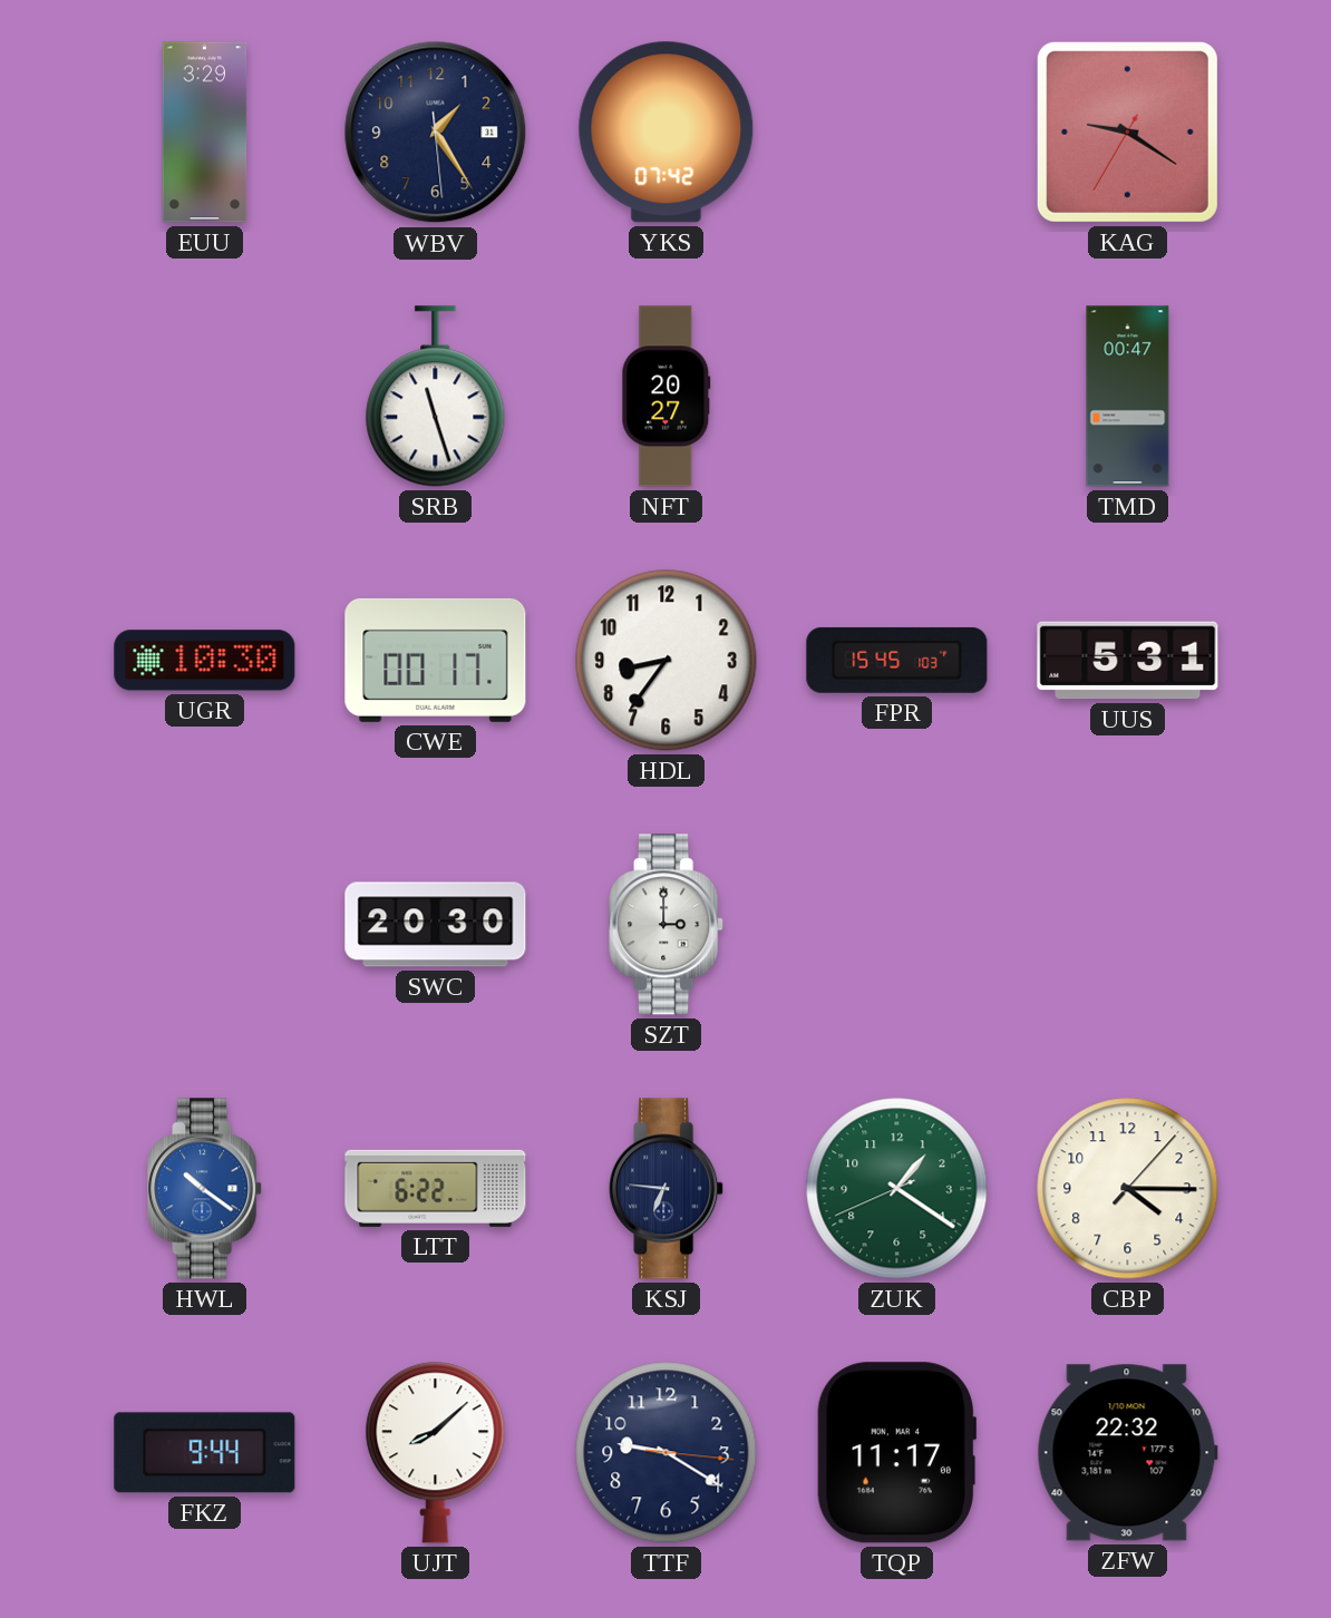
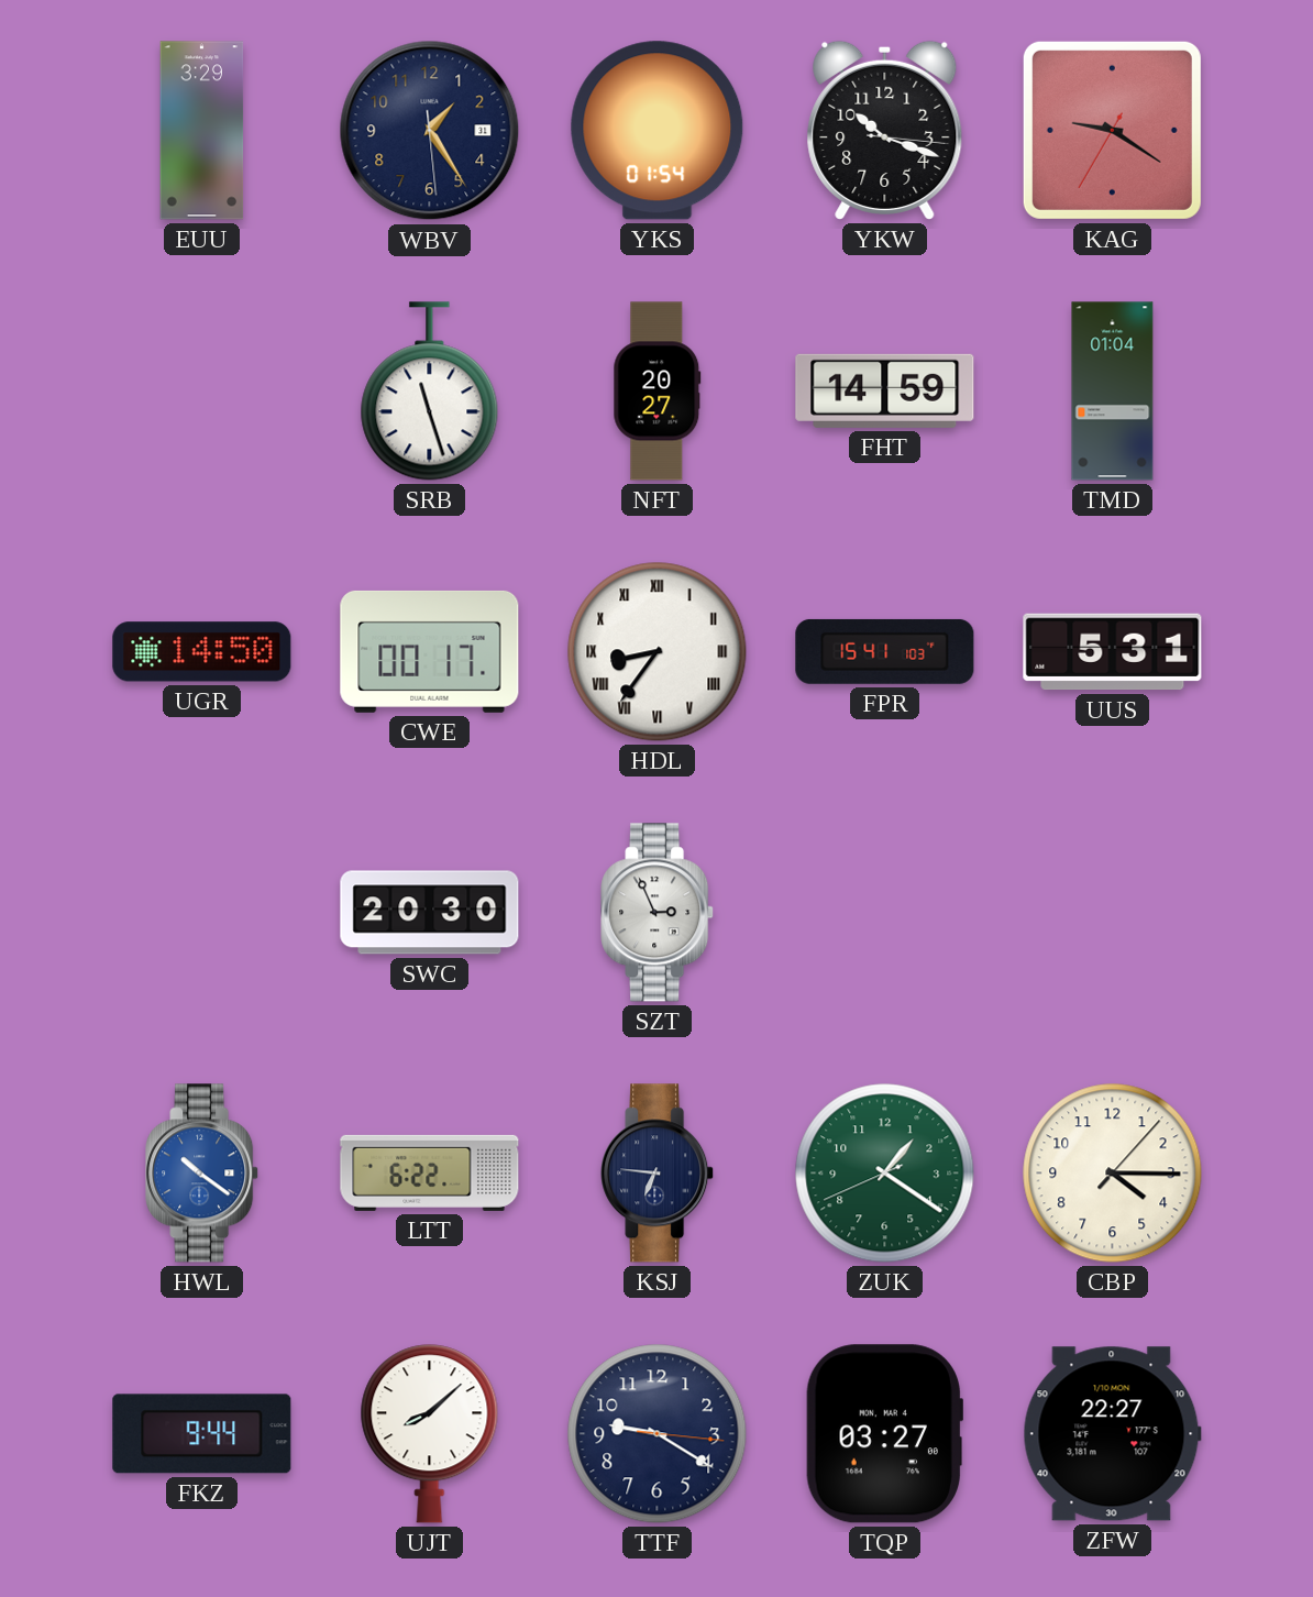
YKS: 07:42 -> 01:54
YKW: none -> 10:18
FHT: none -> 14:59
TMD: 00:47 -> 01:04
UGR: 10:30 -> 14:50
HDL numerals: Arabic -> Roman
FPR: 15:45 -> 15:41
SZT: 3:00 -> 2:56
TQP: 11:17 -> 03:27
ZFW: 22:32 -> 22:27
